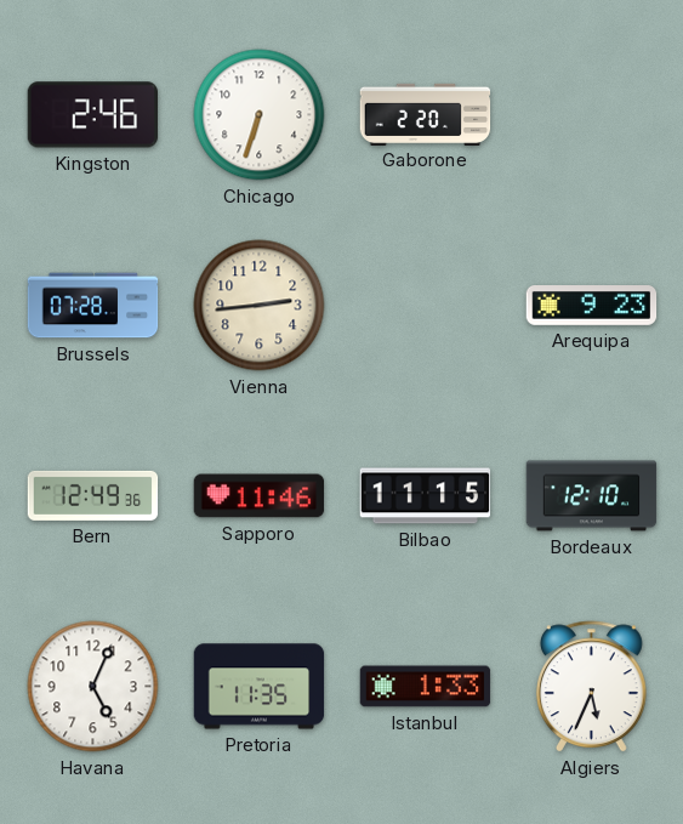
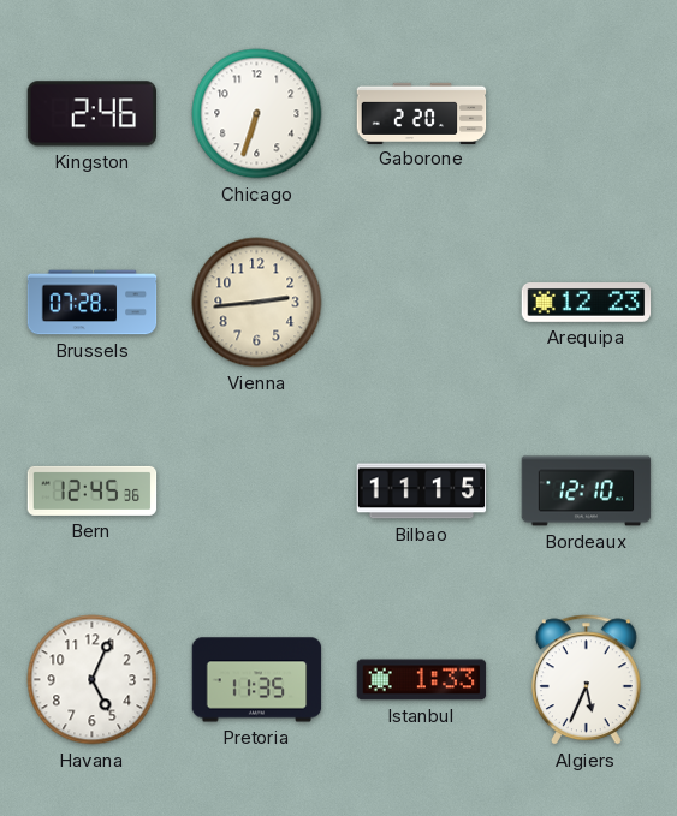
Arequipa: 9:23 -> 12:23
Bern: 12:49 -> 12:45
Sapporo: 11:46 -> none
